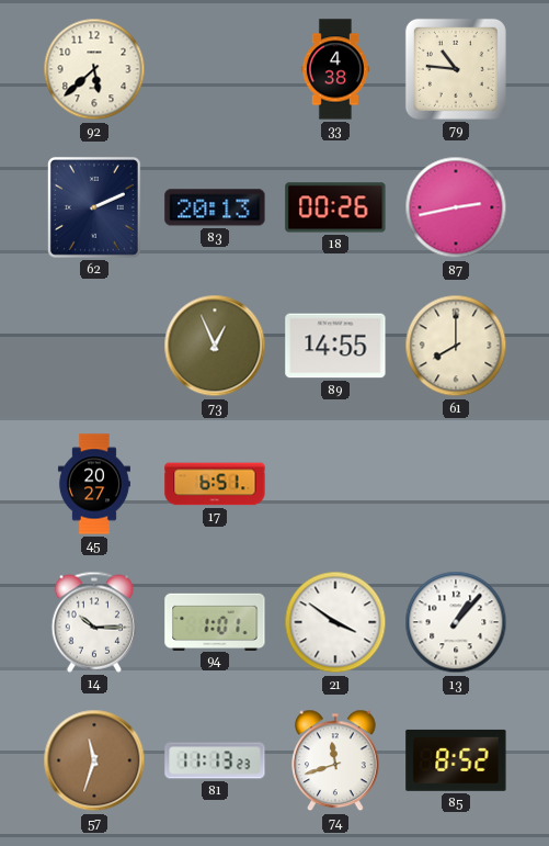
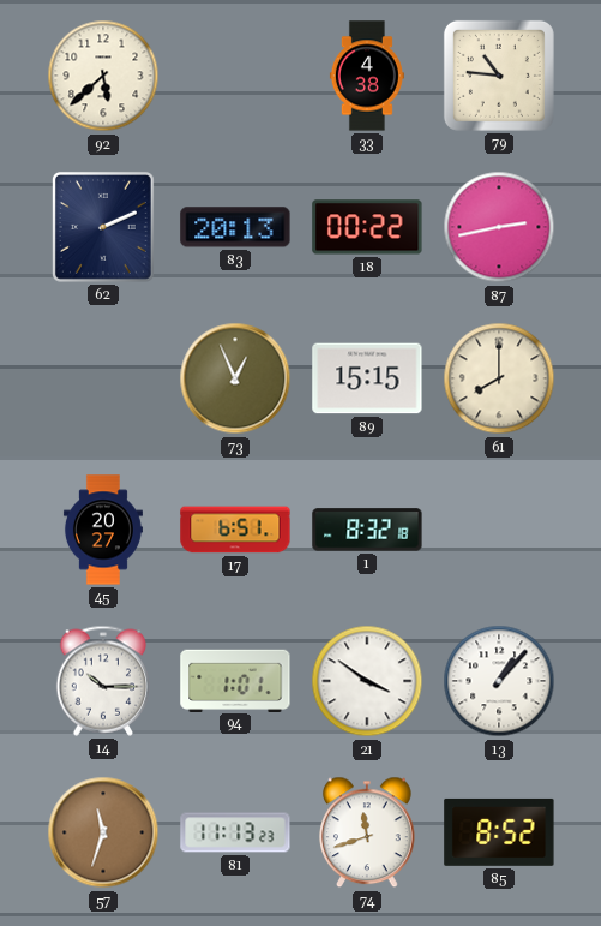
18: 00:26 -> 00:22
89: 14:55 -> 15:15
1: none -> 8:32
